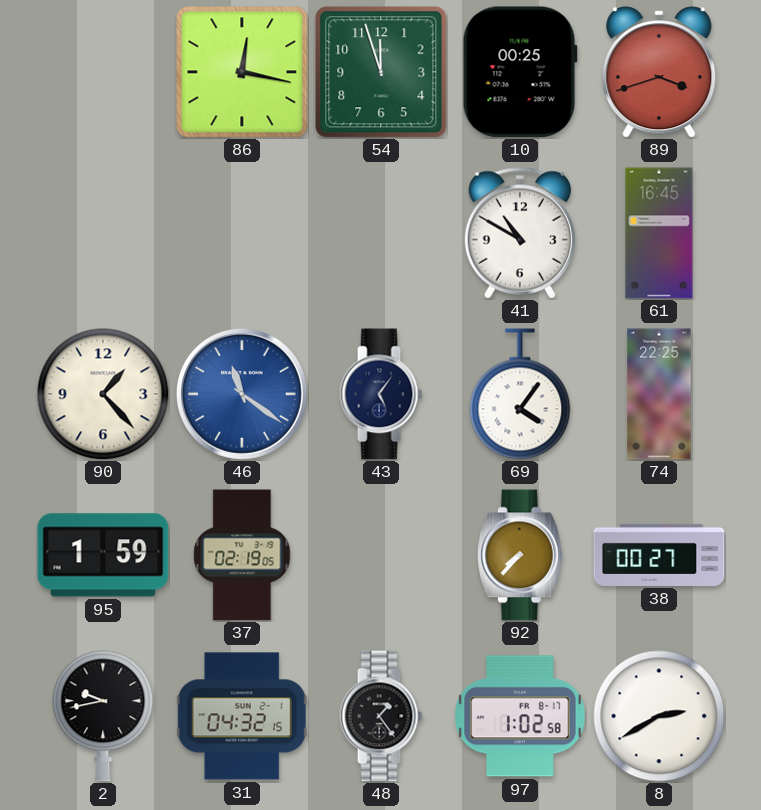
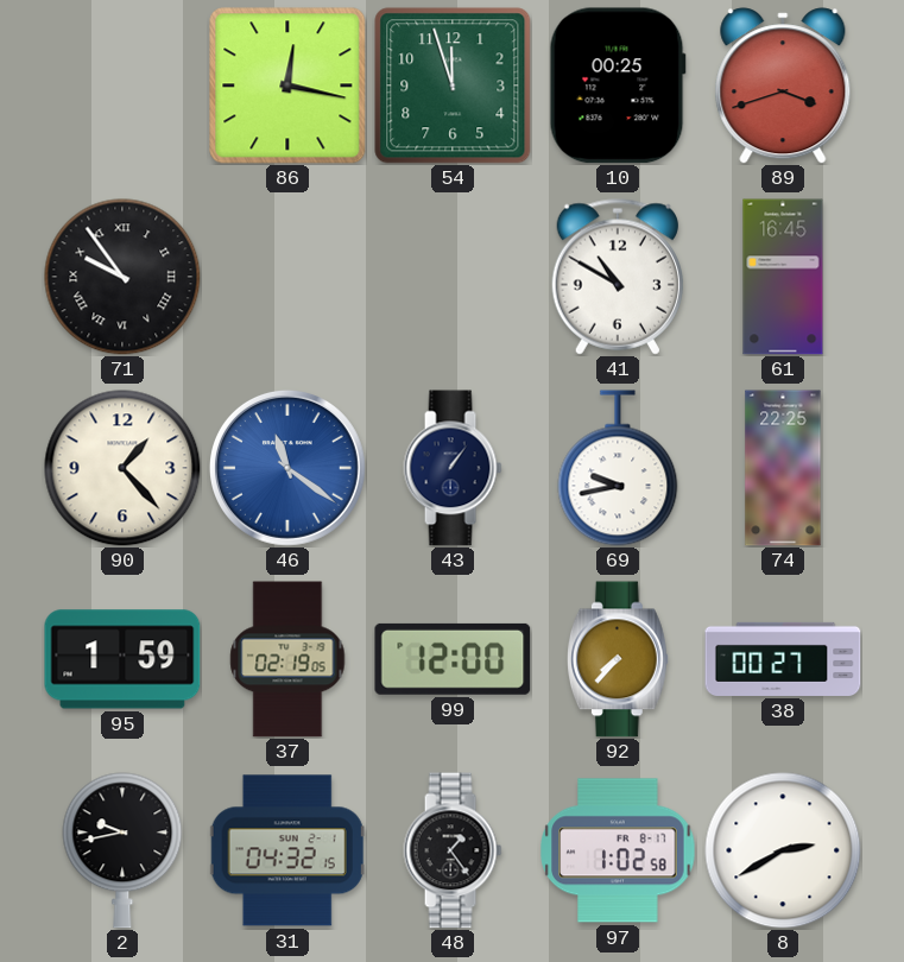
71: none -> 9:54
43: 5:06 -> 1:06
69: 4:06 -> 9:43
99: none -> 12:00
